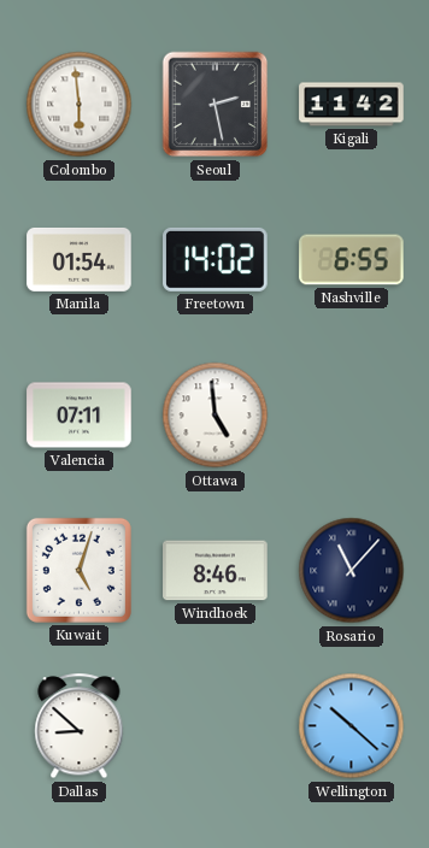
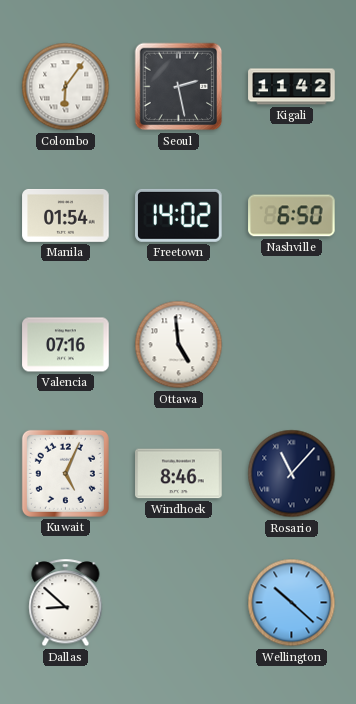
Colombo: 5:59 -> 6:06
Nashville: 6:55 -> 6:50
Valencia: 07:11 -> 07:16
Kuwait: 5:03 -> 5:04
